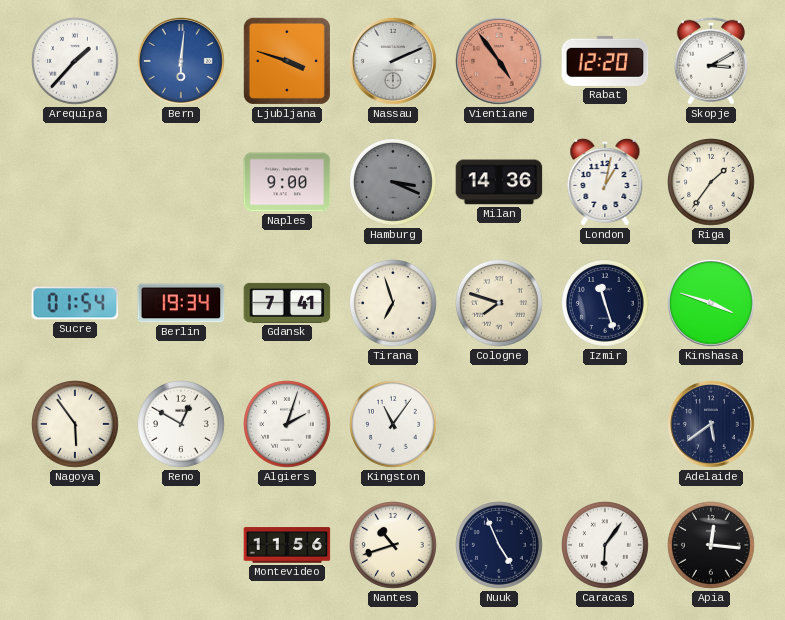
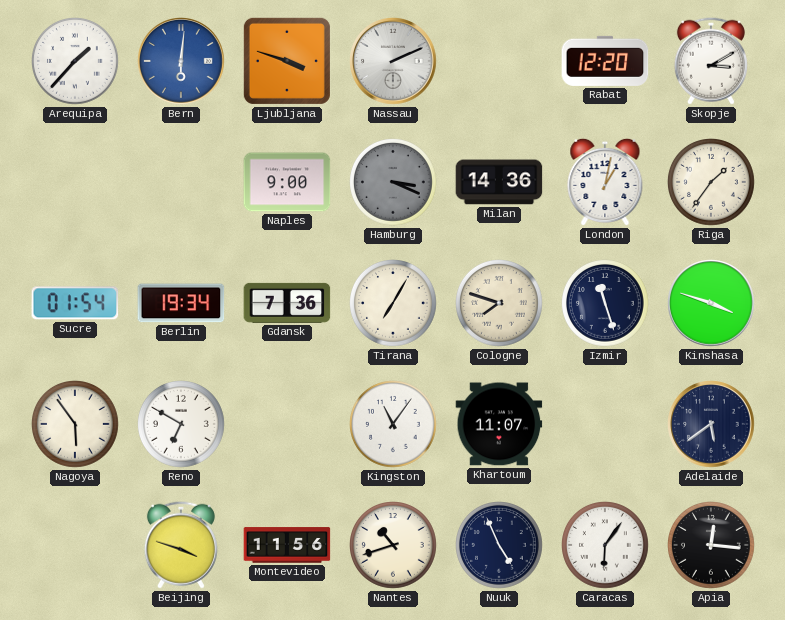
Vientiane: 4:54 -> none
Gdansk: 7:41 -> 7:36
Tirana: 6:57 -> 7:05
Reno: 12:50 -> 6:50
Algiers: 2:03 -> none
Khartoum: none -> 11:07
Beijing: none -> 3:48
